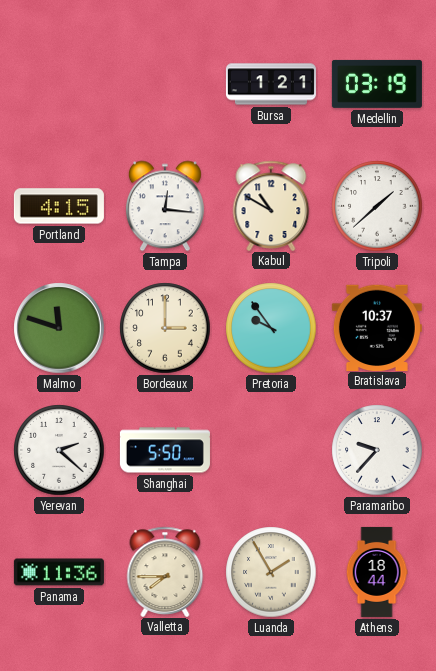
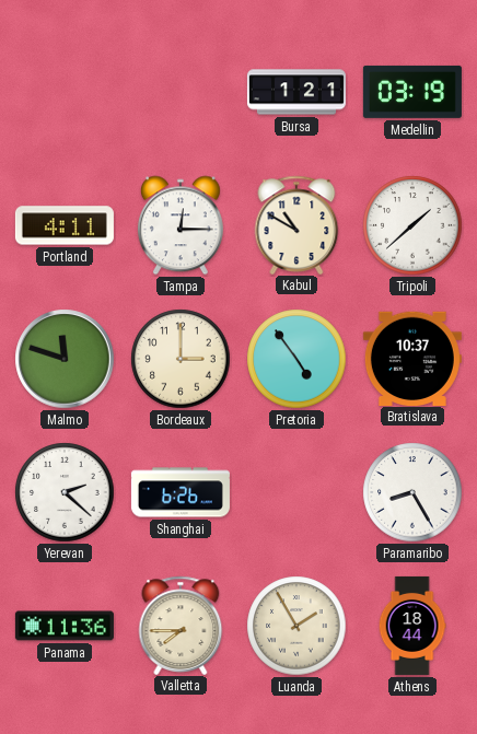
Portland: 4:15 -> 4:11
Tampa: 12:16 -> 12:15
Pretoria: 9:54 -> 4:54
Shanghai: 5:50 -> 6:26
Paramaribo: 9:37 -> 8:25
